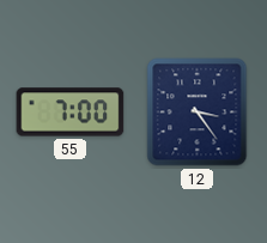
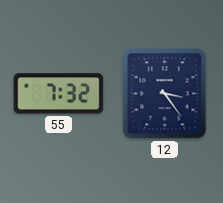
55: 7:00 -> 7:32
